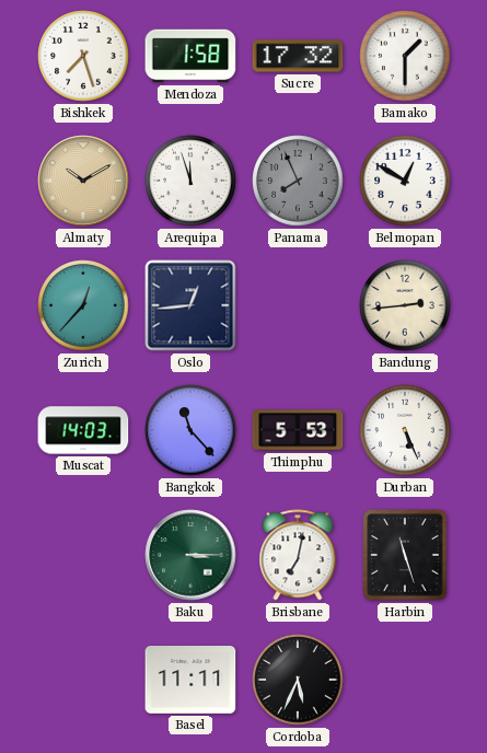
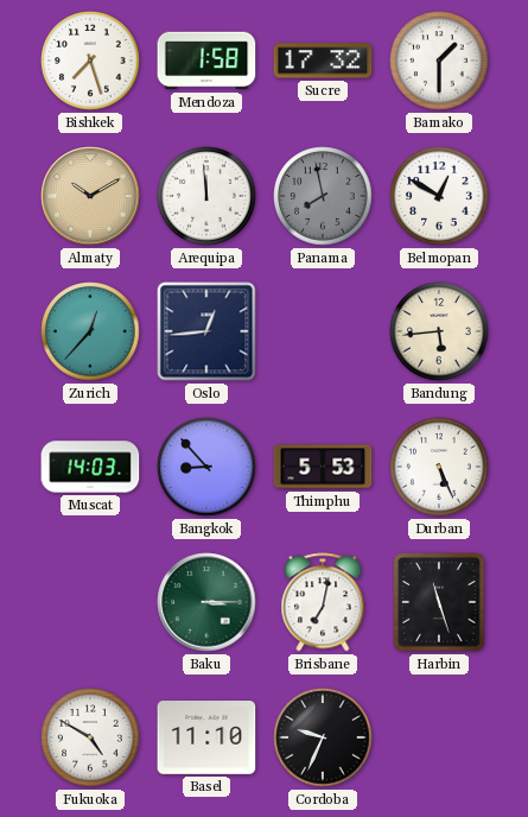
Arequipa: 11:57 -> 11:59
Panama: 7:56 -> 7:58
Bandung: 2:44 -> 5:44
Bangkok: 11:23 -> 8:53
Fukuoka: none -> 4:50
Basel: 11:11 -> 11:10
Cordoba: 5:34 -> 9:34
